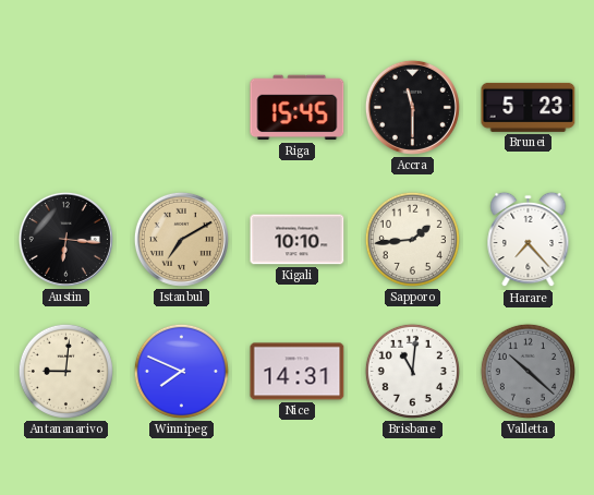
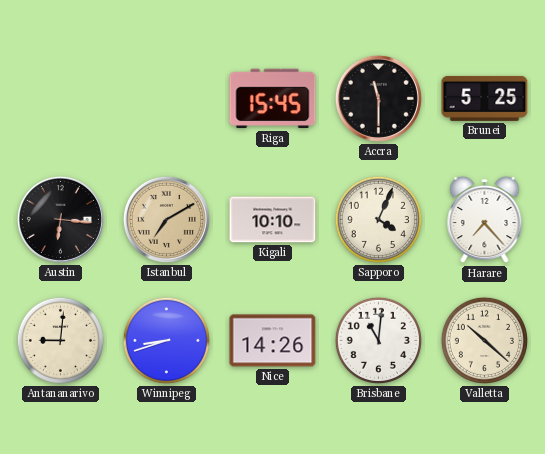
Brunei: 5:23 -> 5:25
Sapporo: 1:44 -> 4:04
Winnipeg: 7:49 -> 8:42
Nice: 14:31 -> 14:26
Valletta dial: grey -> cream
